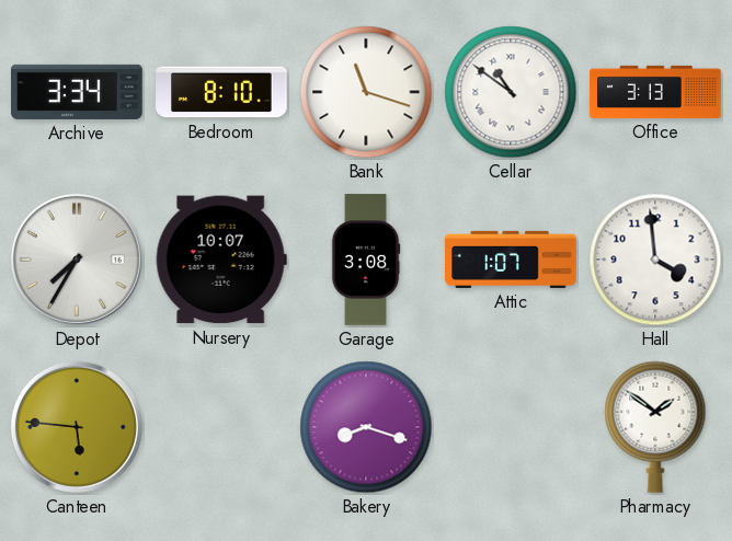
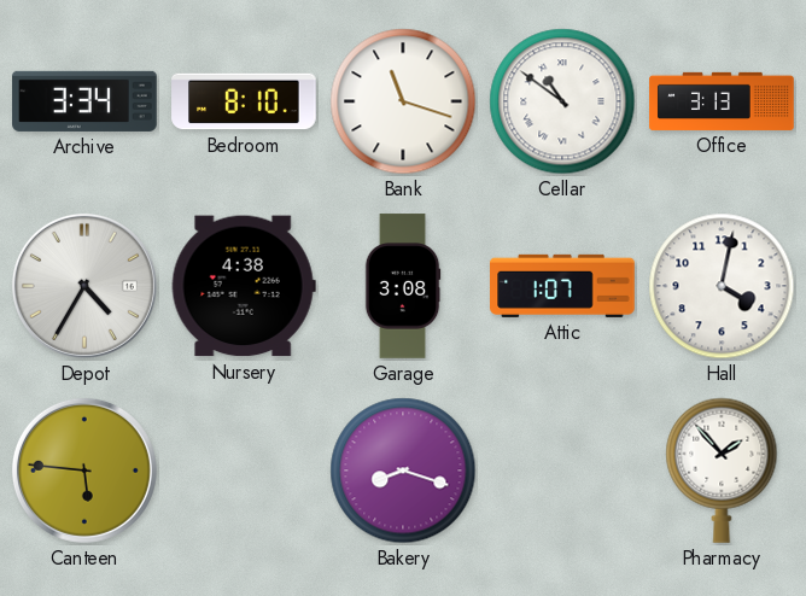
Depot: 7:35 -> 4:35
Nursery: 10:07 -> 4:38
Hall: 3:59 -> 4:02
Pharmacy: 1:51 -> 1:53
